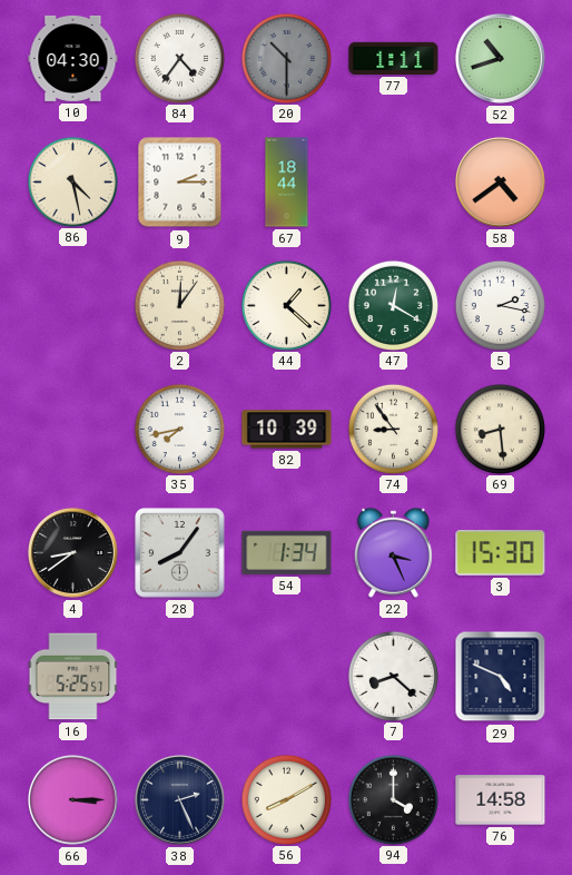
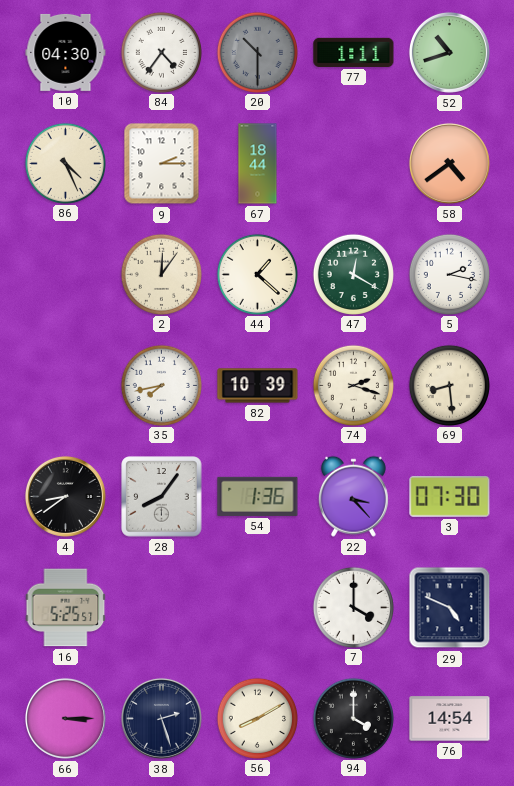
86: 4:28 -> 4:26
74: 8:54 -> 2:18
54: 1:34 -> 1:36
22: 3:26 -> 3:23
3: 15:30 -> 07:30
7: 8:22 -> 4:00
38: 2:26 -> 2:27
76: 14:58 -> 14:54
